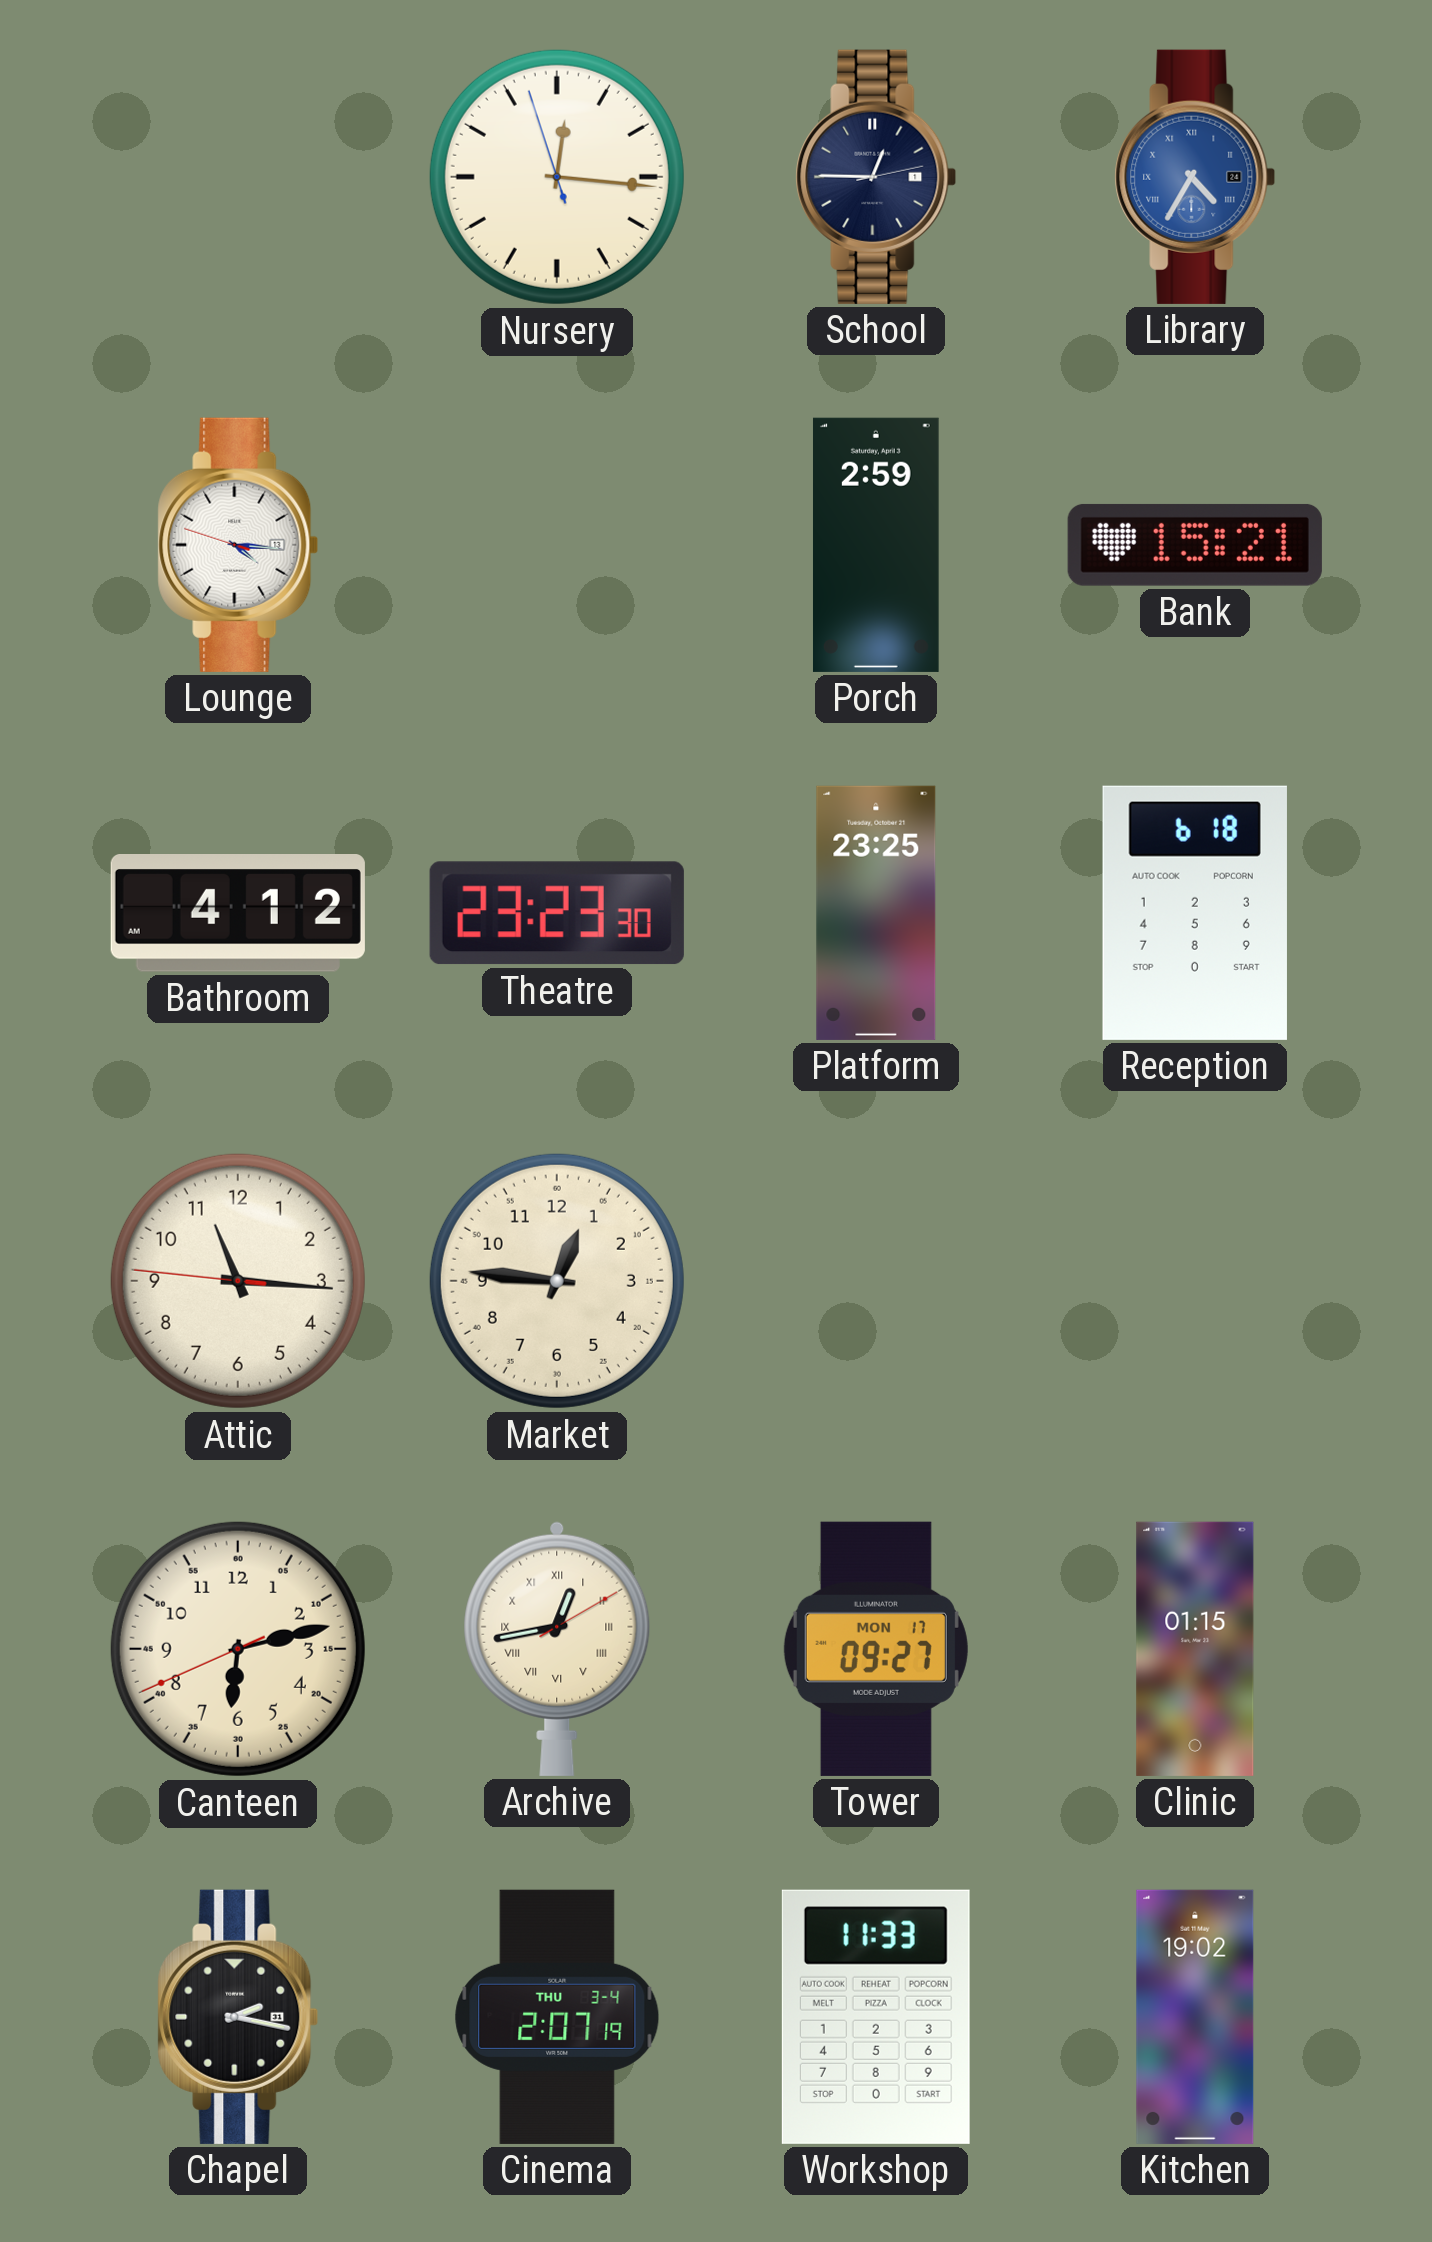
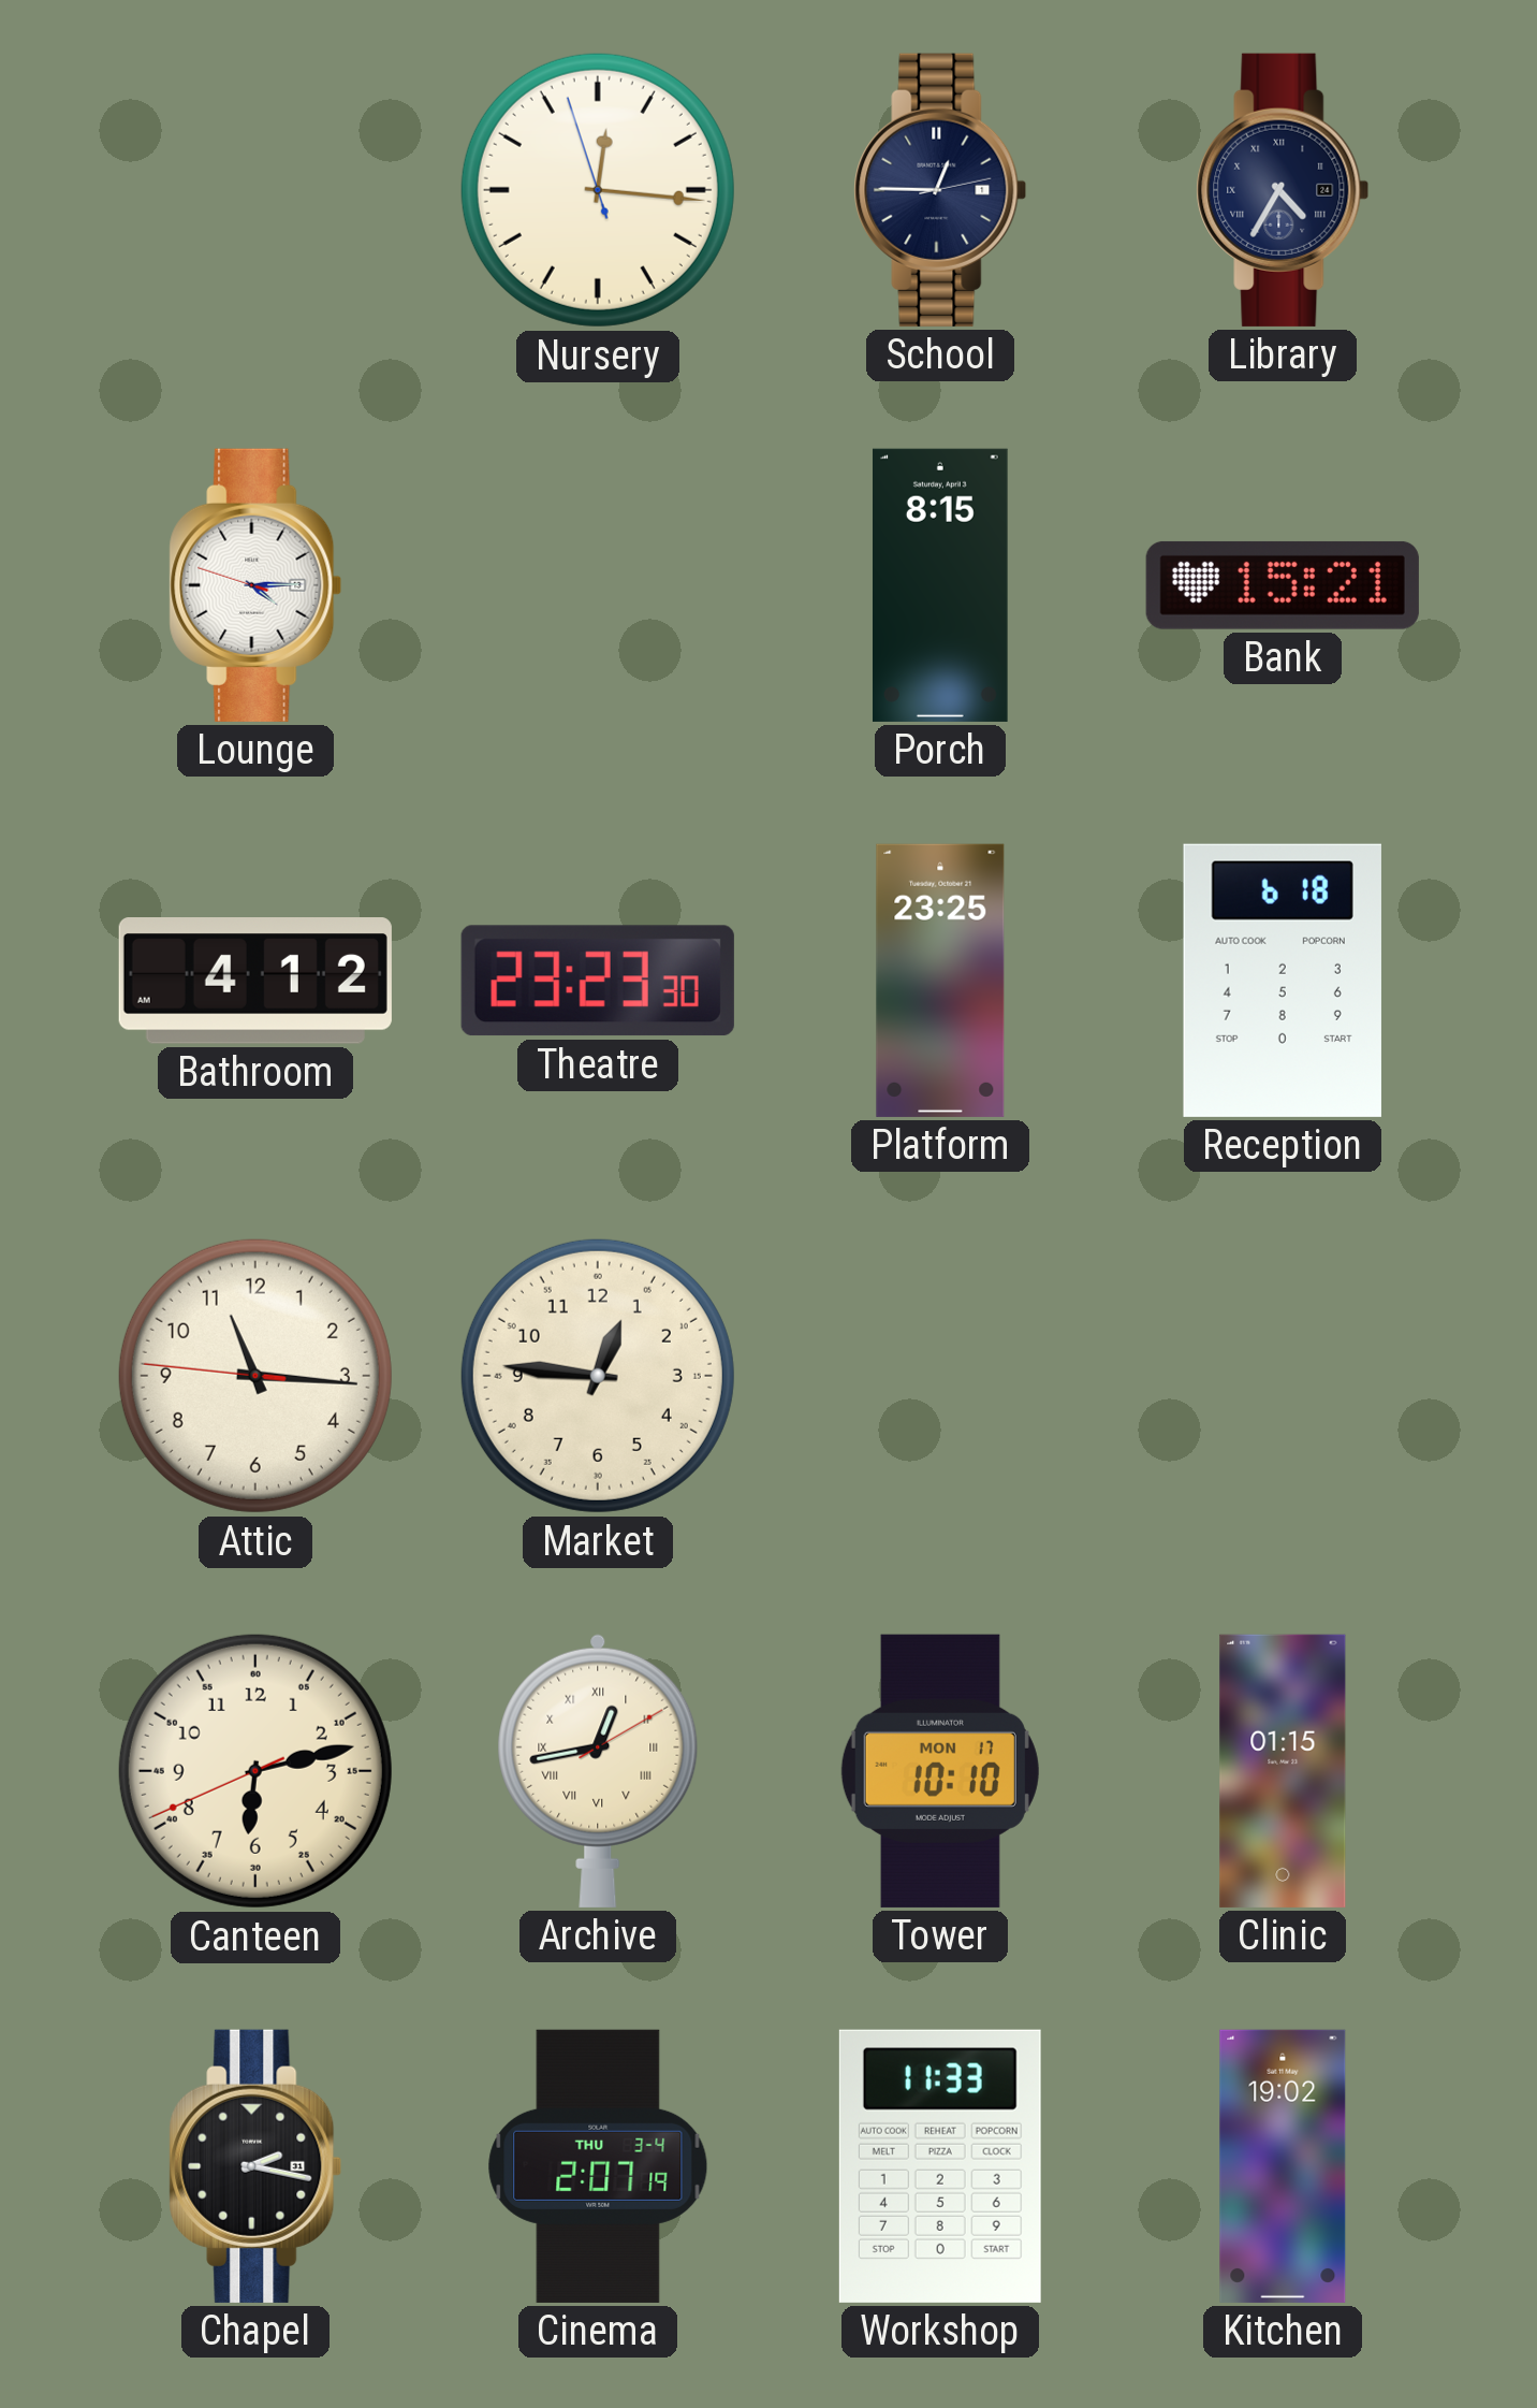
Library dial: blue -> navy
Lounge: 4:15 -> 4:14
Porch: 2:59 -> 8:15
Tower: 09:27 -> 10:10
